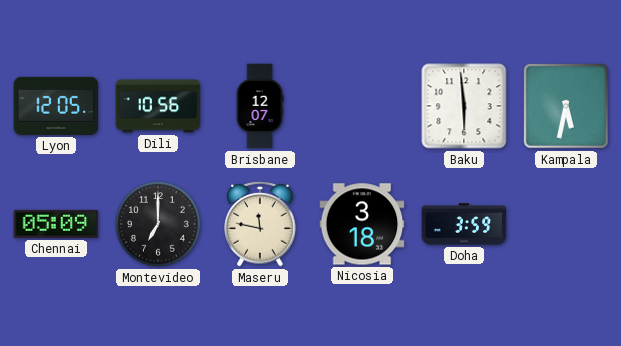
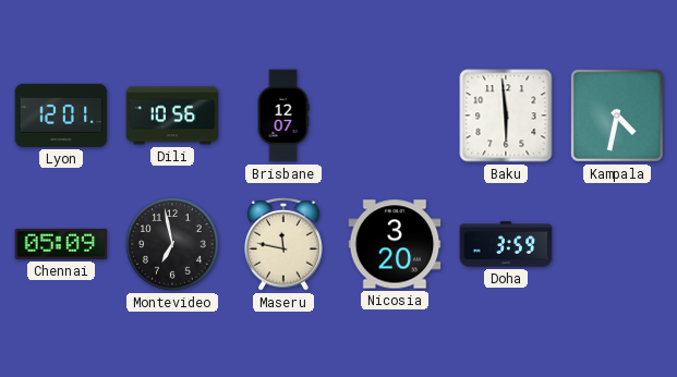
Lyon: 12:05 -> 12:01
Kampala: 5:32 -> 4:32
Montevideo: 7:00 -> 6:58
Nicosia: 3:18 -> 3:20
